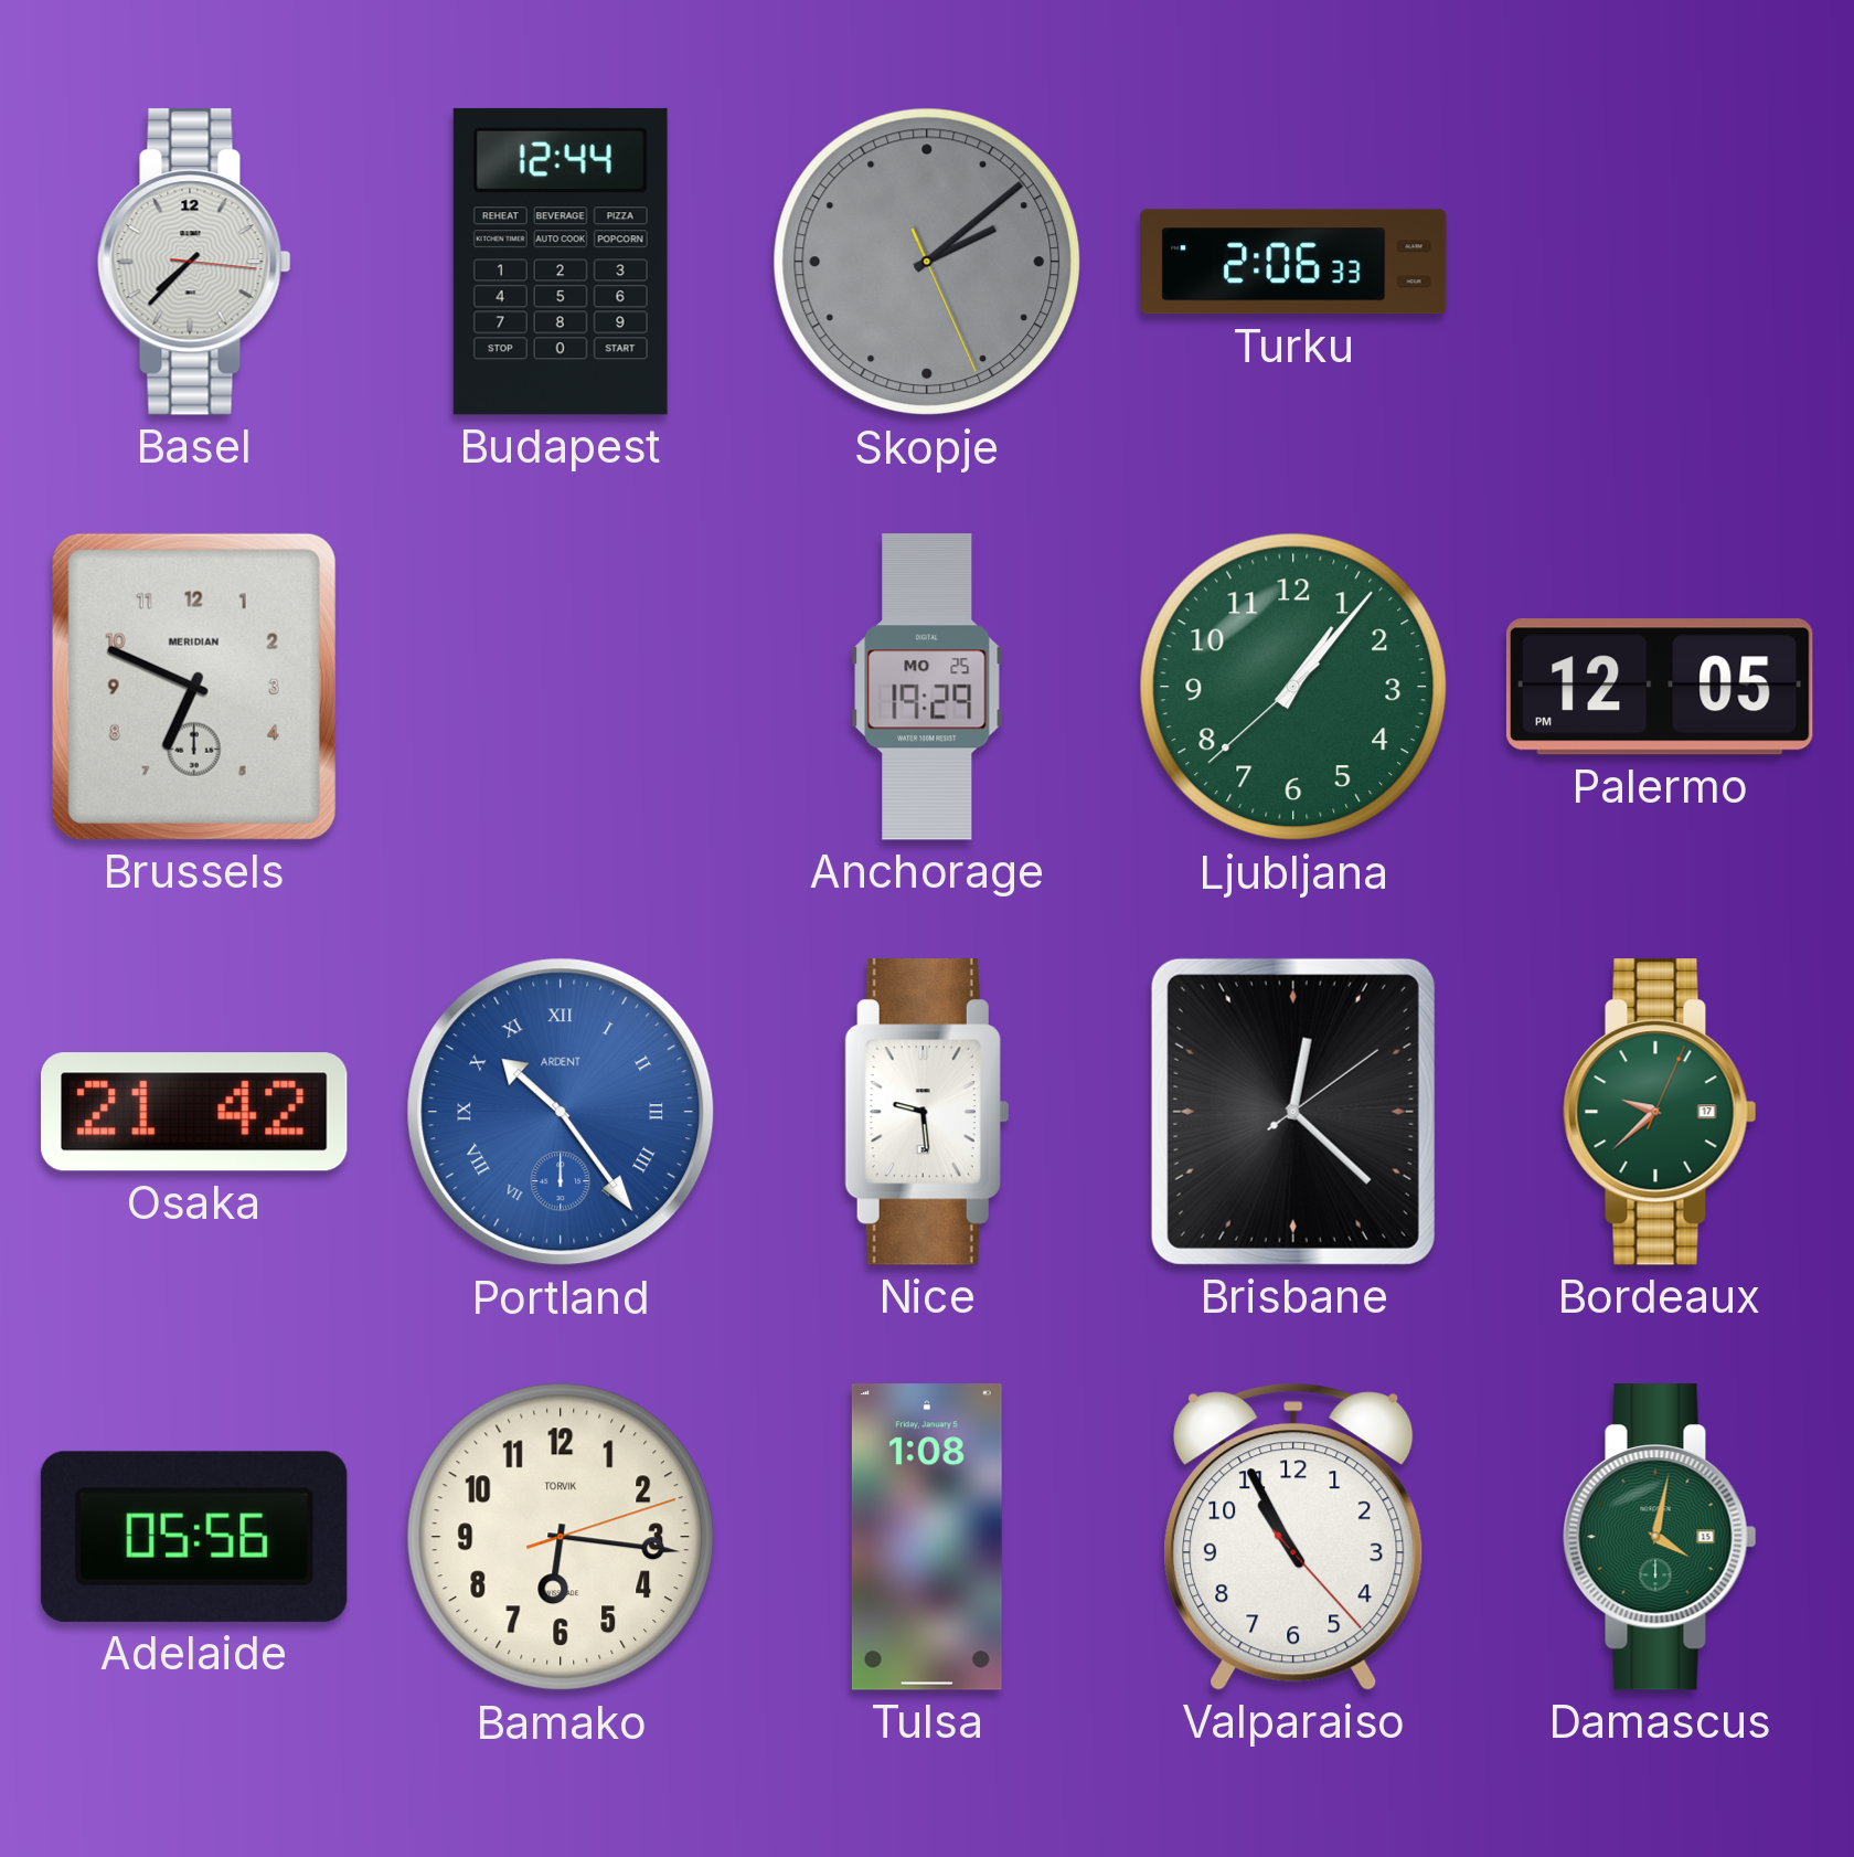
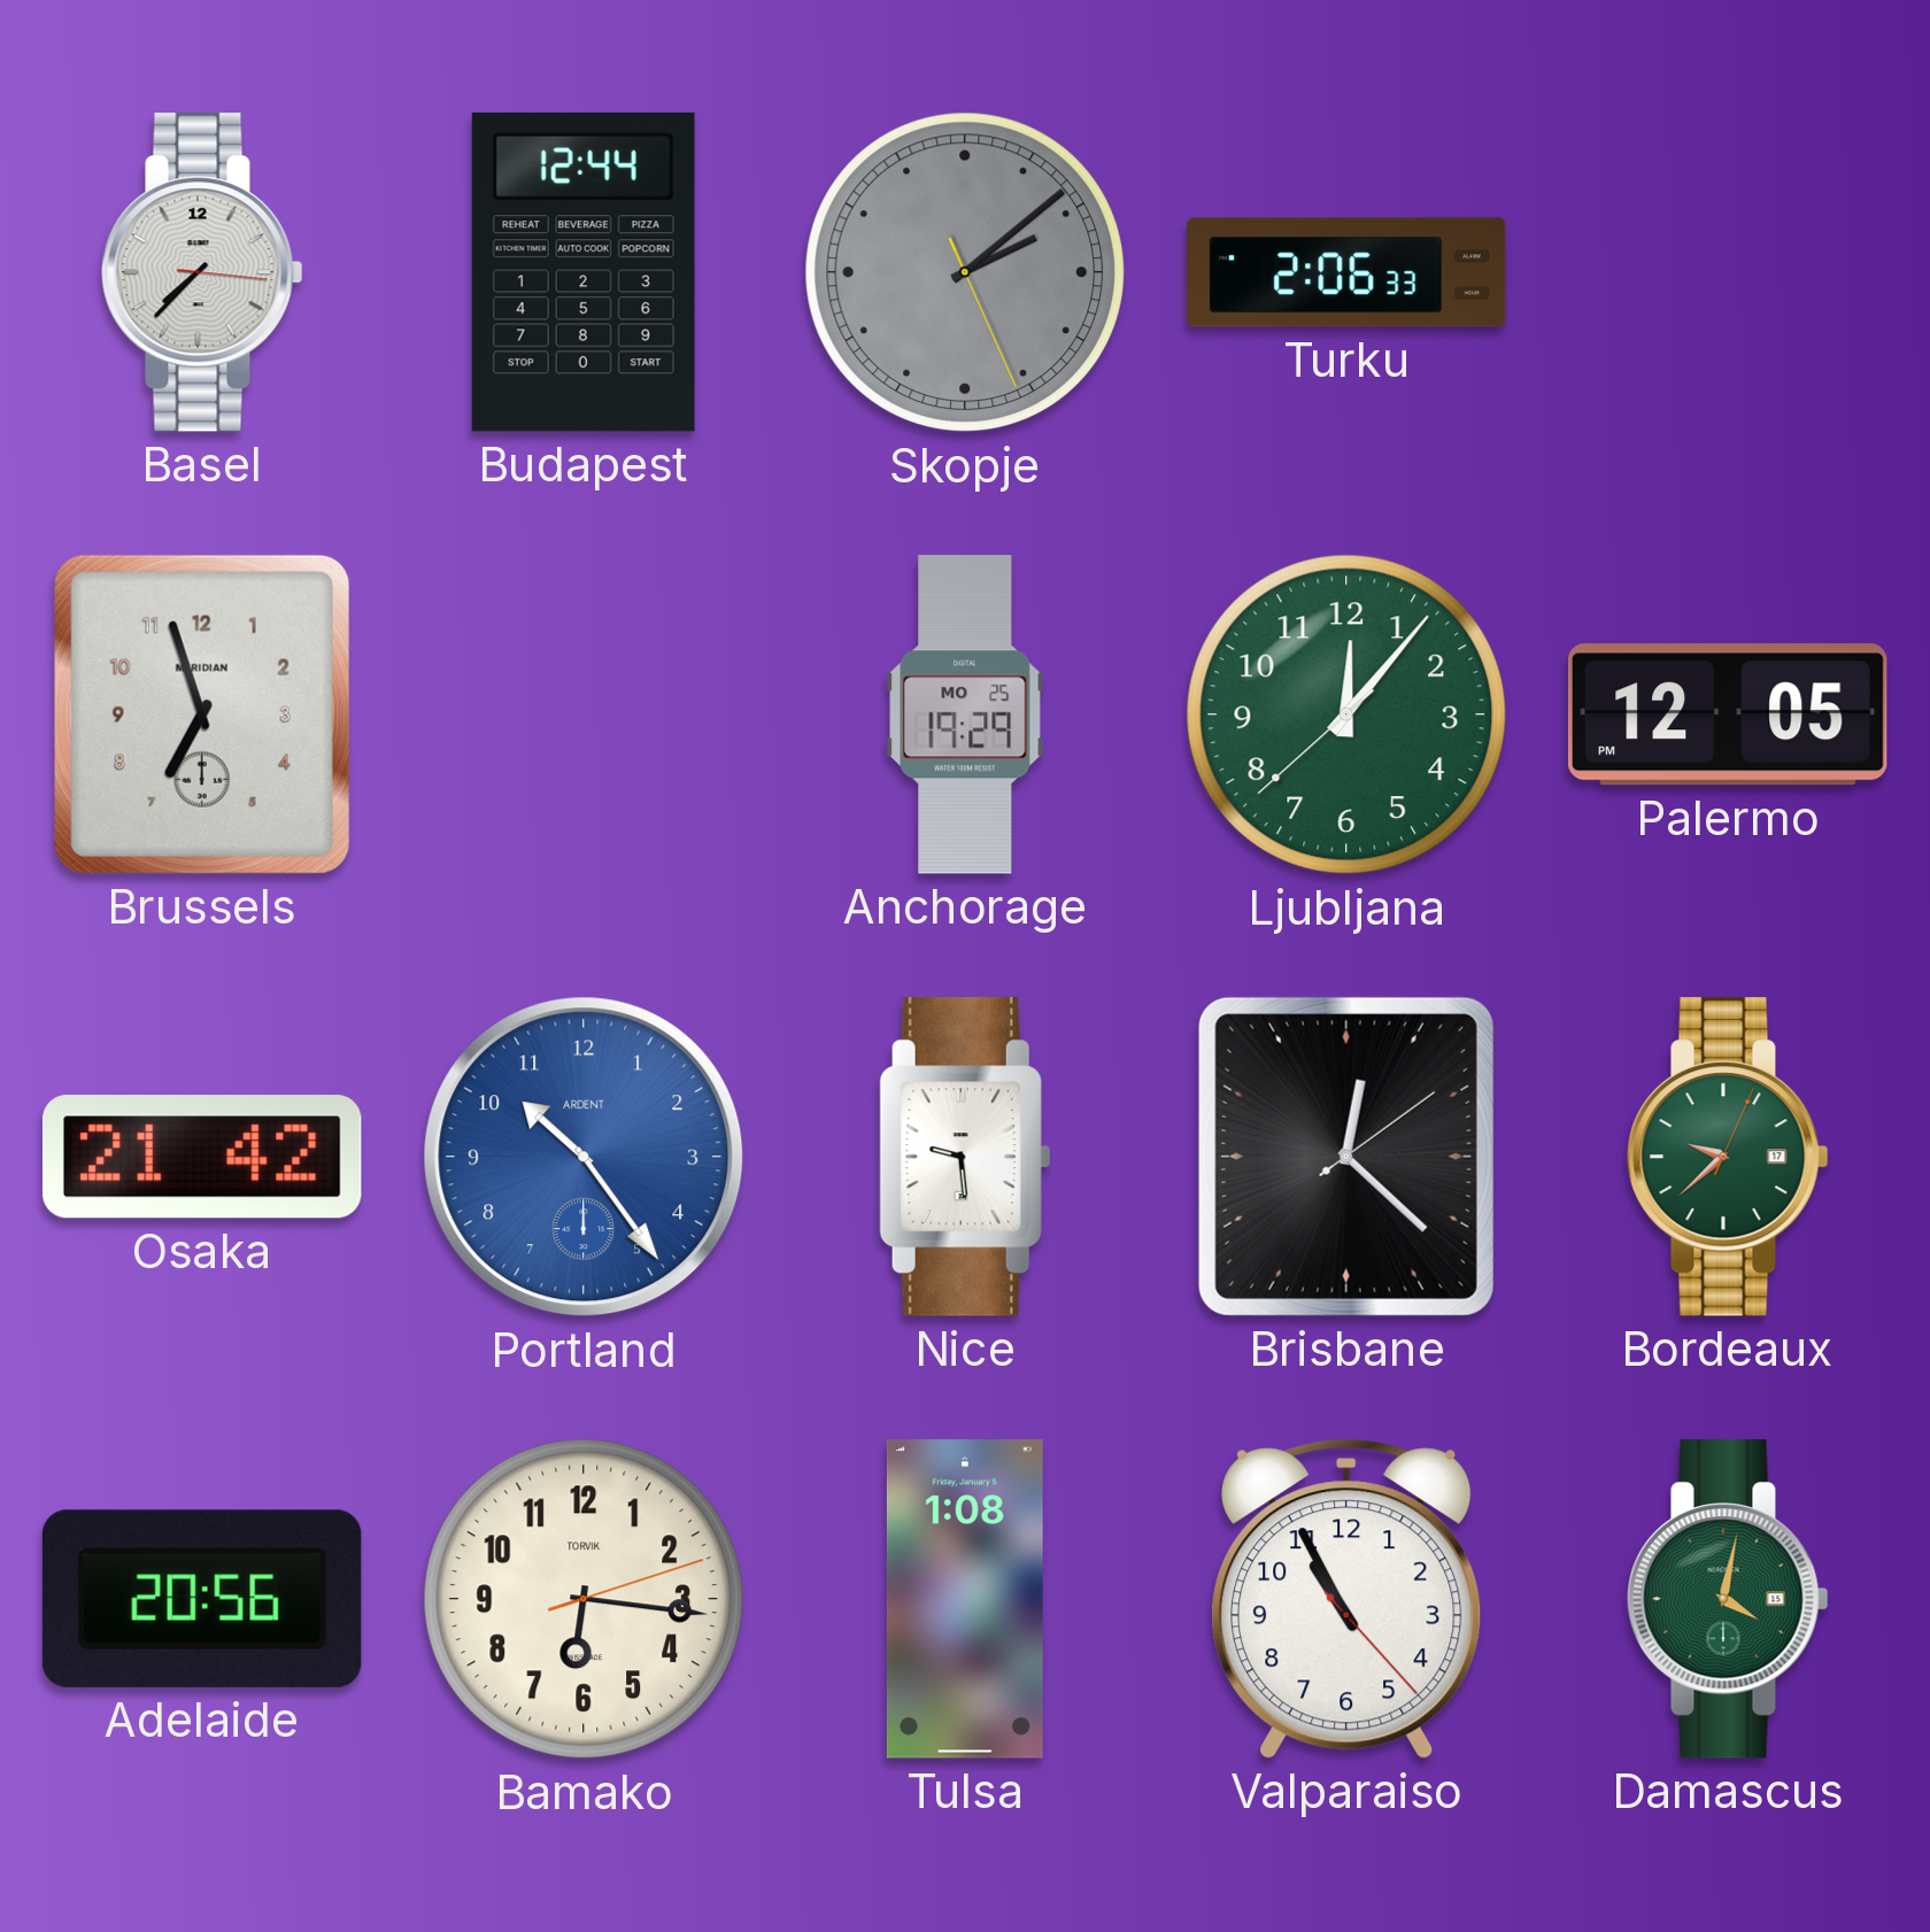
Brussels: 6:49 -> 6:57
Ljubljana: 1:06 -> 12:06
Portland numerals: Roman -> Arabic
Adelaide: 05:56 -> 20:56
